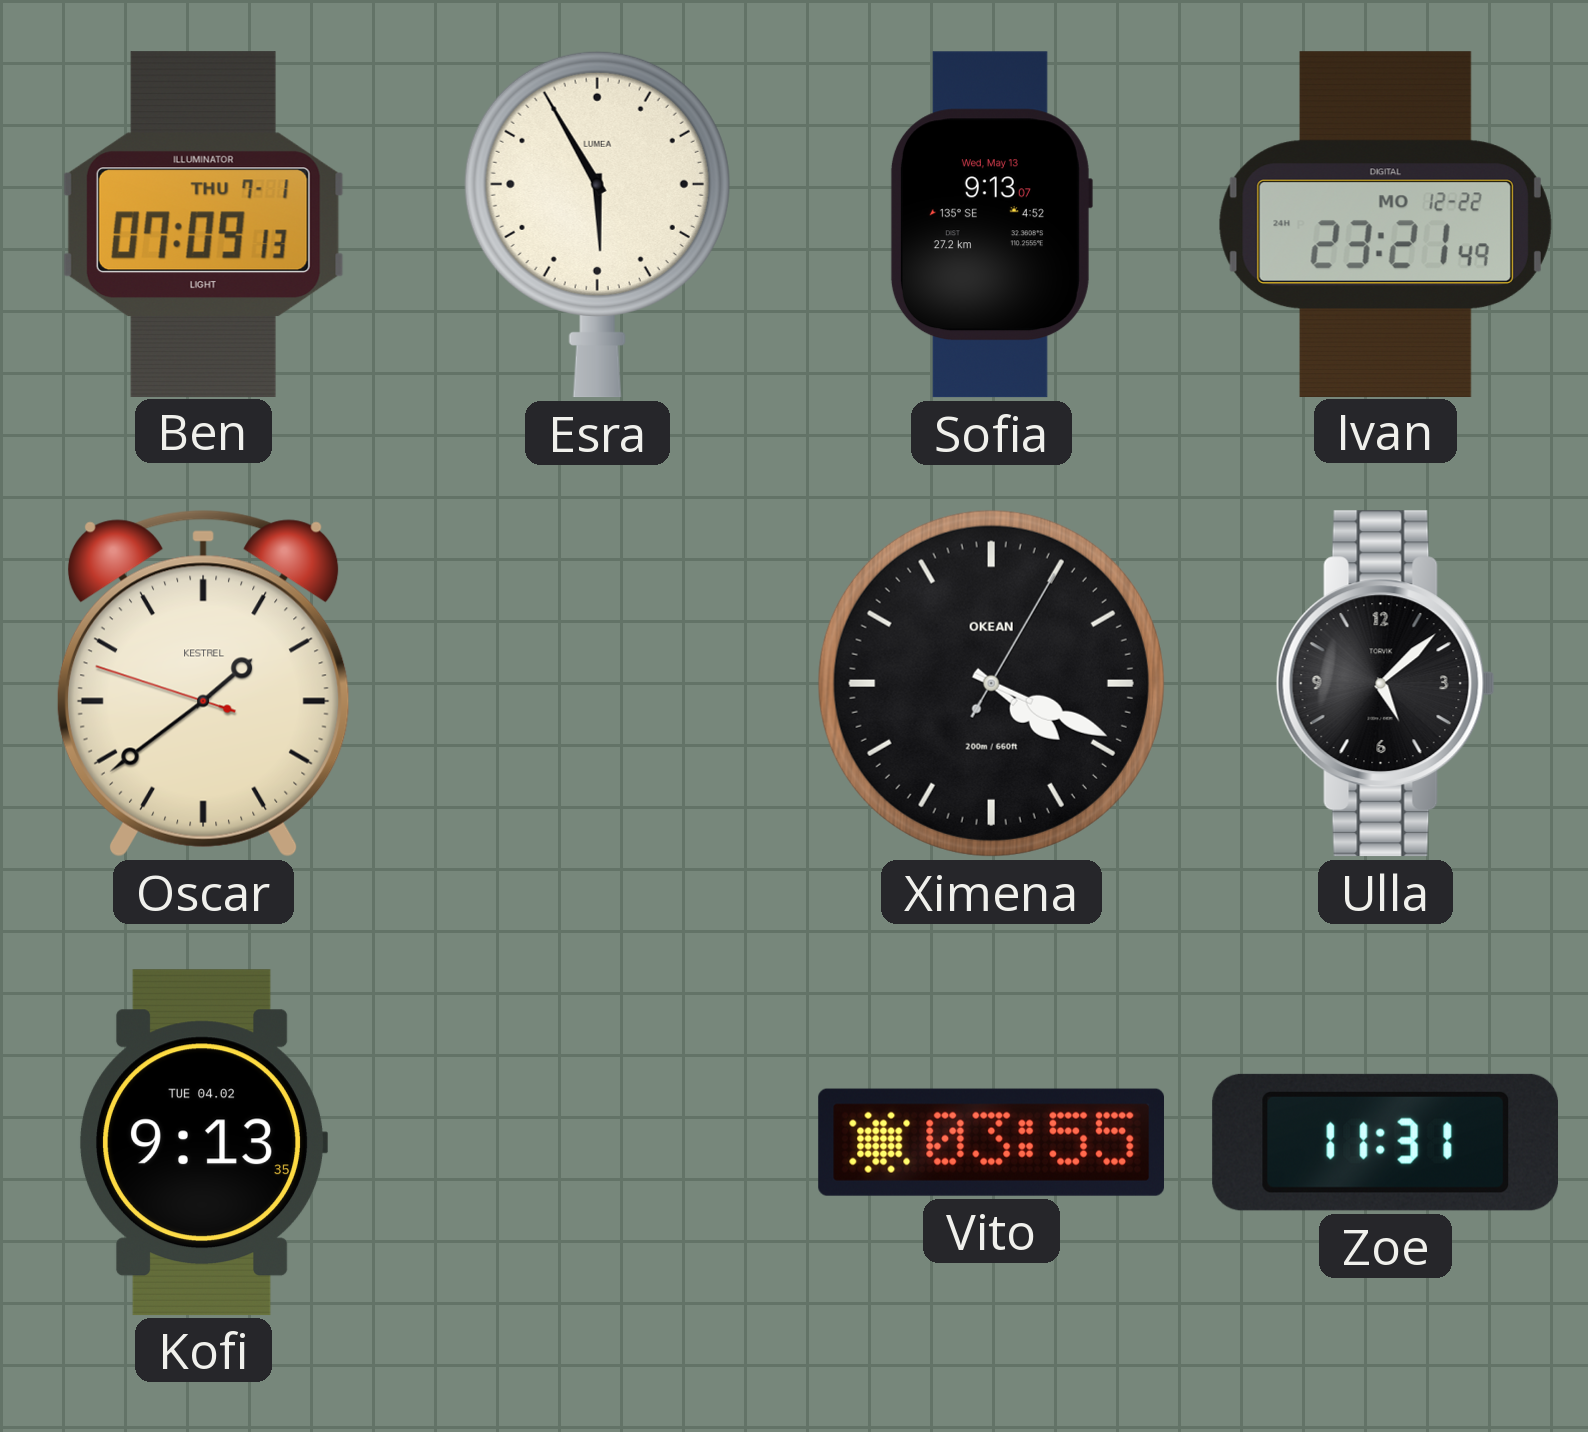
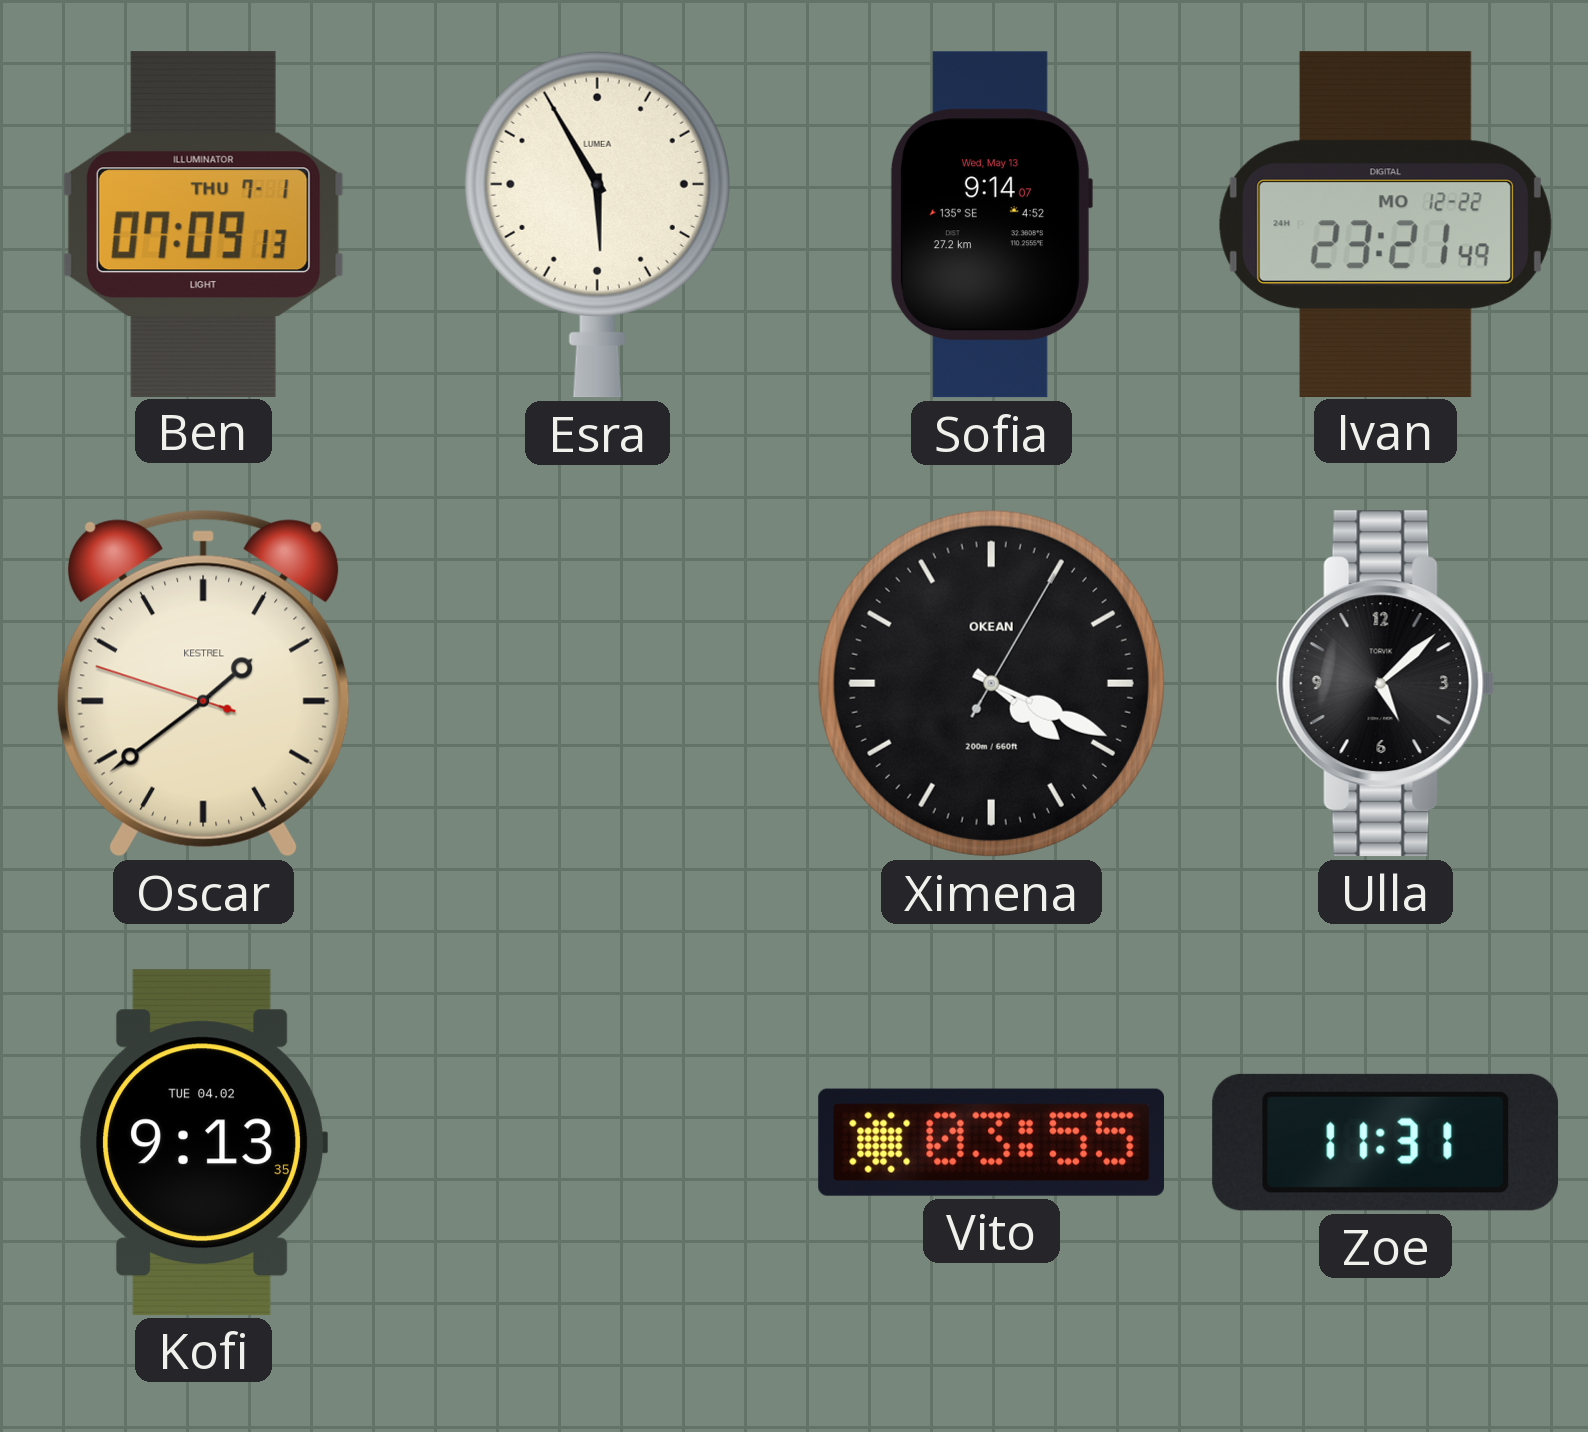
Sofia: 9:13 -> 9:14
